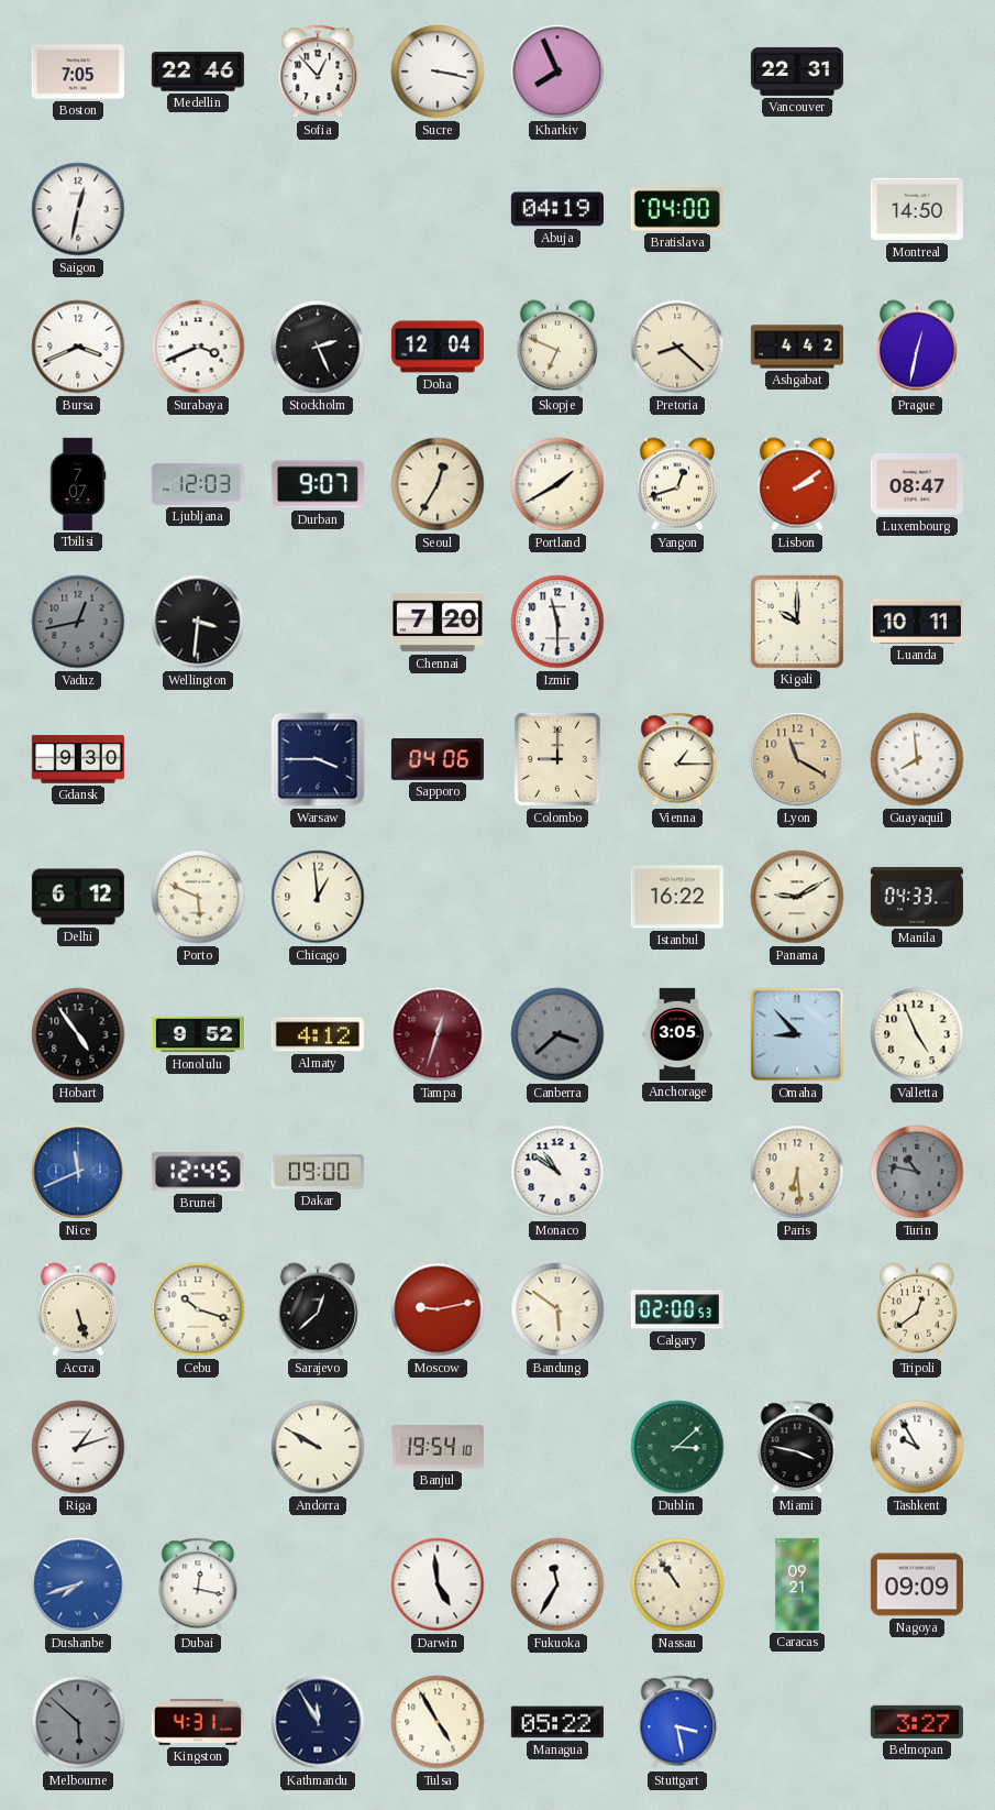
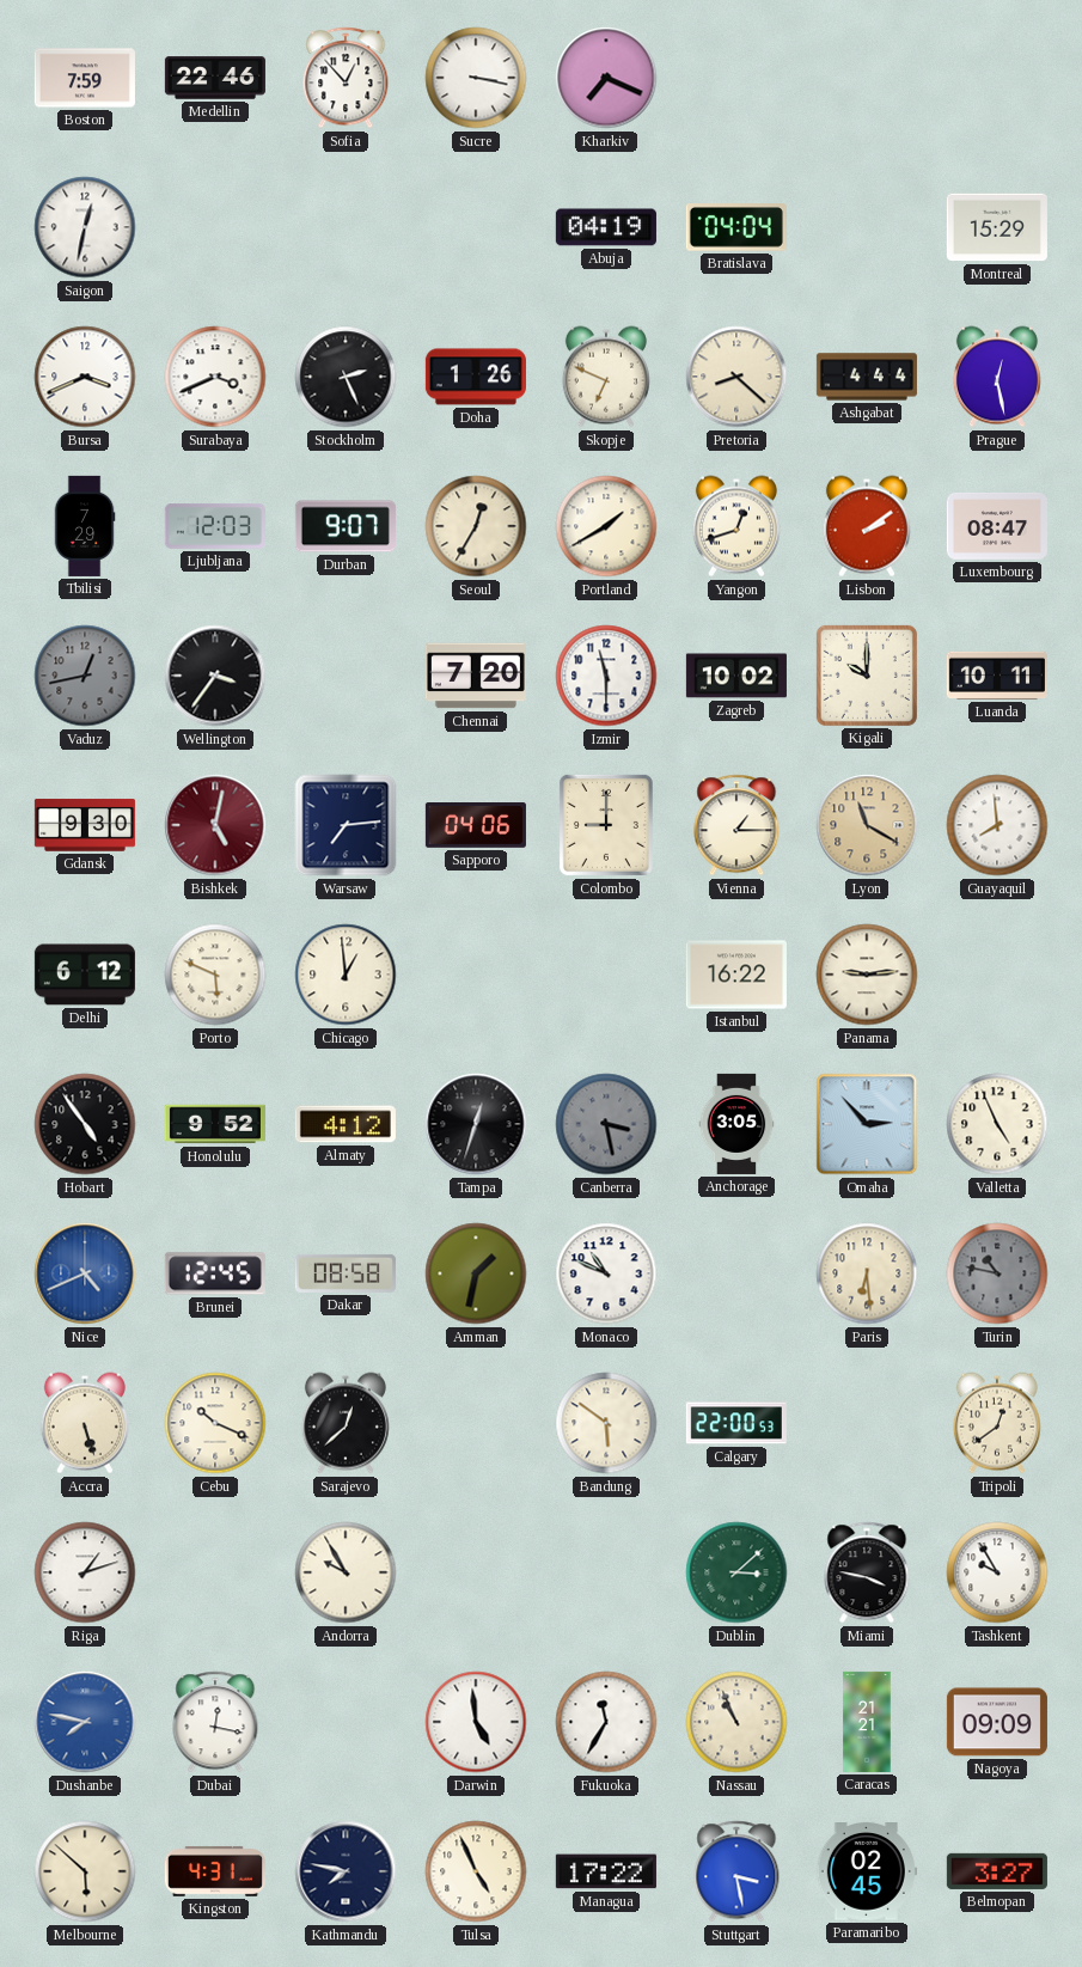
Boston: 7:05 -> 7:59
Kharkiv: 7:56 -> 7:19
Vancouver: 22:31 -> none
Bratislava: 04:00 -> 04:04
Montreal: 14:50 -> 15:29
Doha: 12:04 -> 1:26
Ashgabat: 4:42 -> 4:44
Prague: 12:32 -> 12:28
Tbilisi: 7:07 -> 7:29
Wellington: 3:31 -> 3:36
Zagreb: none -> 10:02
Bishkek: none -> 5:02
Warsaw: 3:45 -> 7:14
Panama: 9:10 -> 9:14
Manila: 04:33 -> none
Tampa dial: burgundy -> black
Canberra: 3:38 -> 3:28
Omaha: 8:53 -> 2:53
Nice: 11:41 -> 4:41
Dakar: 09:00 -> 08:58
Amman: none -> 1:32
Monaco: 10:51 -> 10:49
Cebu: 10:18 -> 10:19
Moscow: 9:13 -> none
Calgary: 02:00 -> 22:00
Andorra: 9:50 -> 9:55
Banjul: 19:54 -> none
Dushanbe: 7:42 -> 7:47
Nassau: 10:54 -> 10:56
Caracas: 09:21 -> 21:21
Melbourne dial: grey -> cream
Kathmandu: 11:55 -> 7:47
Tulsa: 4:55 -> 4:56
Managua: 05:22 -> 17:22
Paramaribo: none -> 02:45
